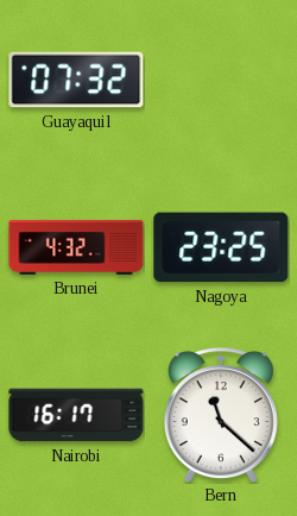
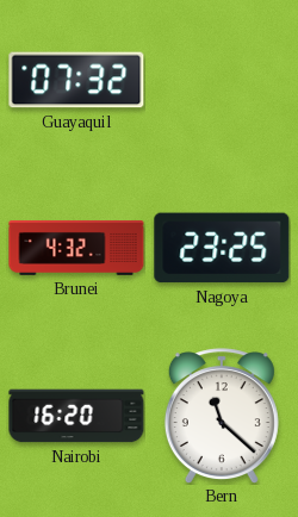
Nairobi: 16:17 -> 16:20
